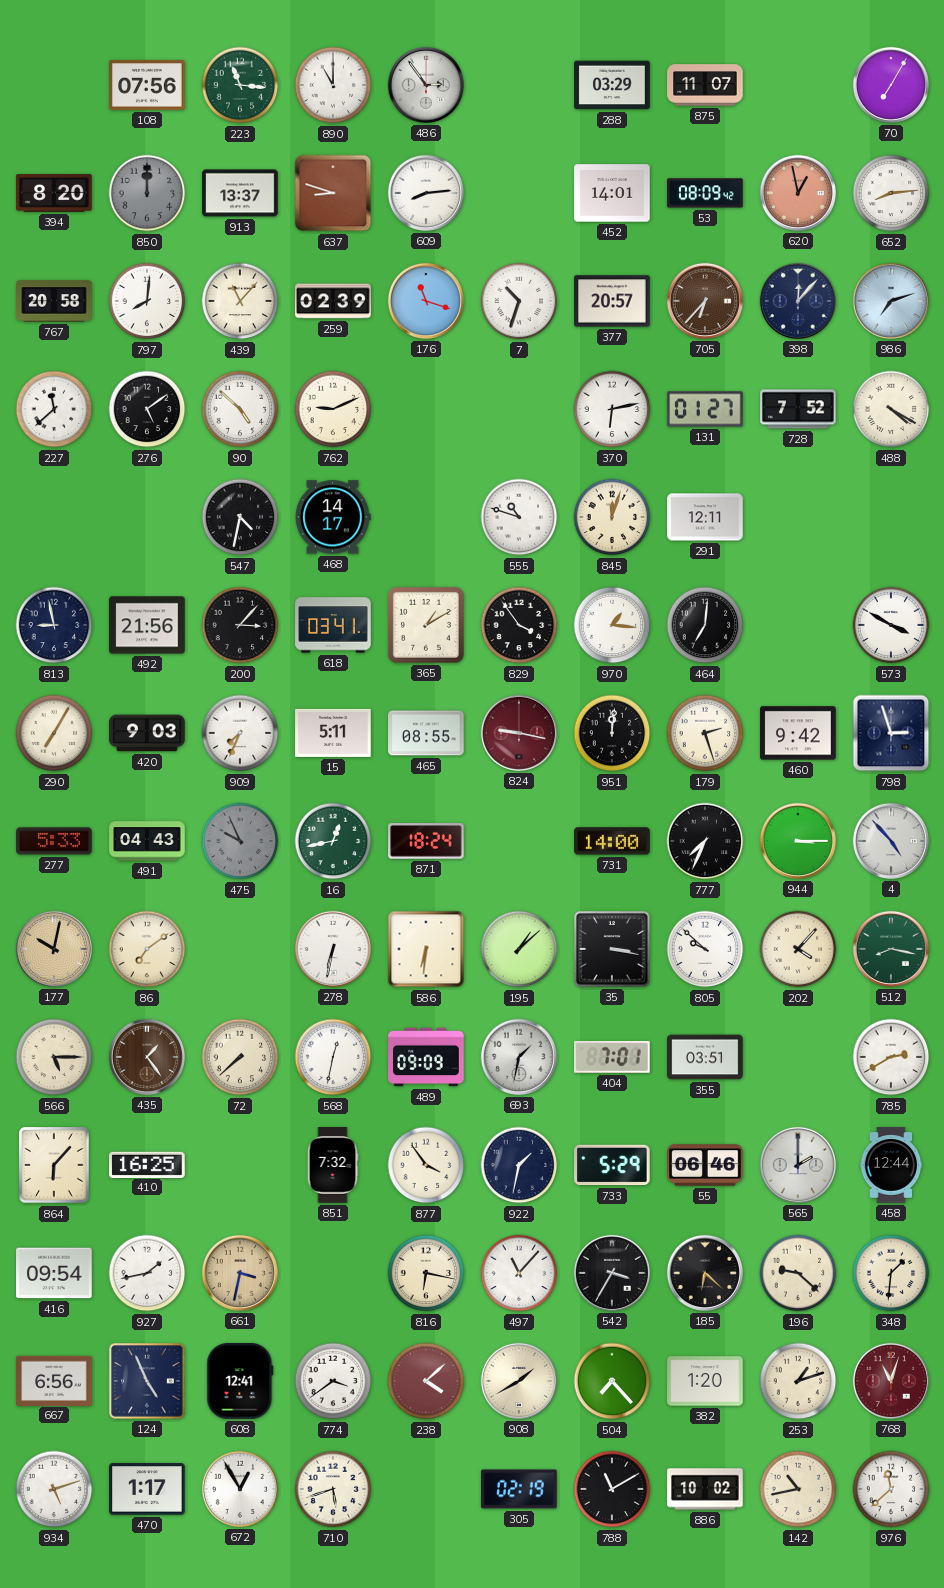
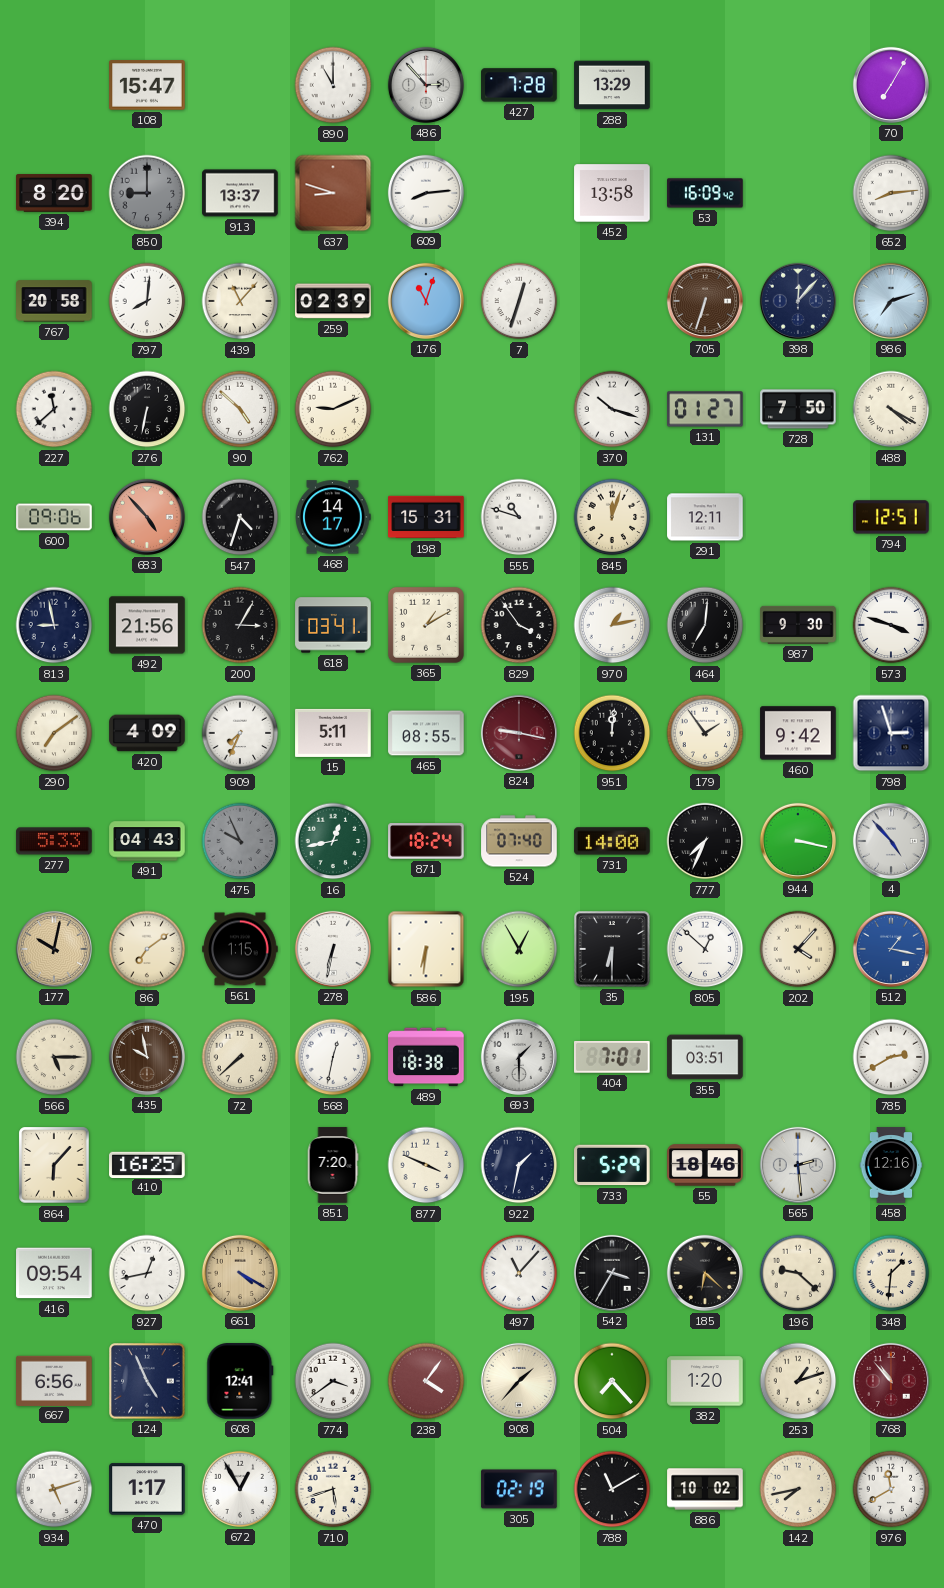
108: 07:56 -> 15:47
223: 11:16 -> none
486: 2:54 -> 2:53
427: none -> 7:28
288: 03:29 -> 13:29
875: 11:07 -> none
850: 12:00 -> 9:00
452: 14:01 -> 13:58
53: 08:09 -> 16:09
620: 12:58 -> none
176: 11:18 -> 11:03
7: 10:33 -> 12:33
377: 20:57 -> none
705: 6:37 -> 6:33
276: 5:09 -> 6:32
370: 6:13 -> 10:18
728: 7:52 -> 7:50
600: none -> 09:06
683: none -> 4:53
547: 4:32 -> 4:33
198: none -> 15:31
794: none -> 12:51
200: 3:07 -> 3:05
970: 1:16 -> 1:13
987: none -> 9:30
573: 3:50 -> 3:48
290: 7:05 -> 7:09
420: 9:03 -> 4:09
179: 2:27 -> 1:54
524: none -> 07:40
944: 3:15 -> 3:17
561: none -> 1:15
195: 1:08 -> 12:55
35: 3:17 -> 6:30
805: 9:52 -> 12:52
512: 8:17 -> 1:17
512 dial: green -> blue
435: 1:24 -> 9:58
489: 09:09 -> 18:38
693: 1:32 -> 1:30
851: 7:32 -> 7:20
877: 3:54 -> 3:49
55: 06:46 -> 18:46
565: 2:00 -> 2:29
458: 12:44 -> 12:16
927: 1:43 -> 12:43
661: 3:32 -> 4:20
816: 6:17 -> none
238: 4:08 -> 4:06
908: 1:40 -> 1:37
768: 11:03 -> 10:53
142: 10:43 -> 7:43
976: 11:38 -> 11:40
